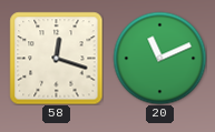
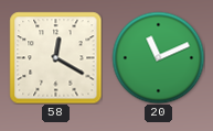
58: 12:18 -> 12:20
